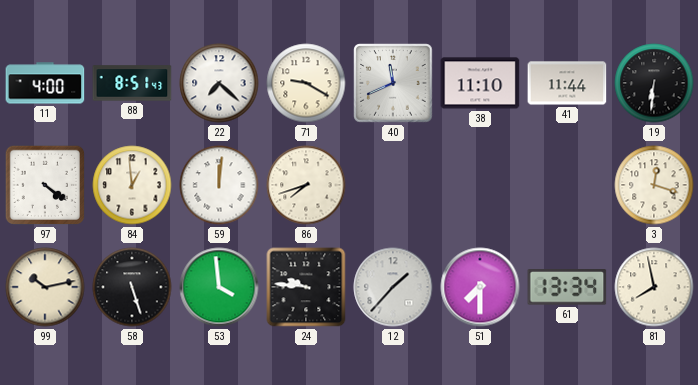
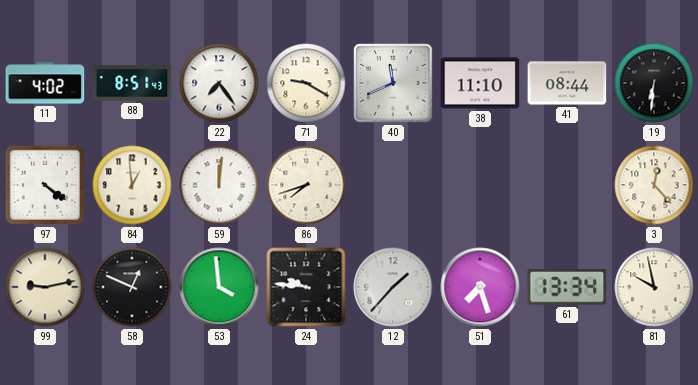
11: 4:00 -> 4:02
22: 7:22 -> 7:24
41: 11:44 -> 08:44
3: 12:18 -> 12:23
99: 10:13 -> 9:13
58: 5:27 -> 12:49
51: 7:30 -> 7:27
81: 7:58 -> 9:58
